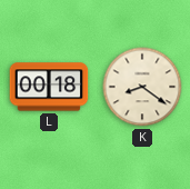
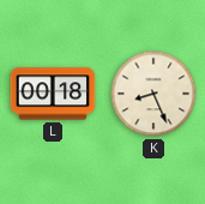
K: 8:21 -> 8:26
